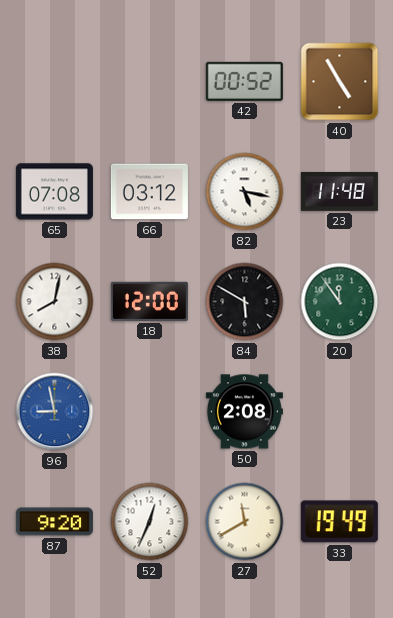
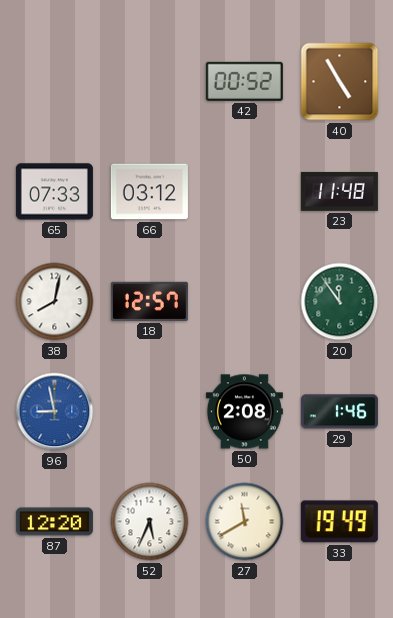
65: 07:08 -> 07:33
82: 5:17 -> none
18: 12:00 -> 12:57
84: 5:50 -> none
29: none -> 1:46
87: 9:20 -> 12:20
52: 12:34 -> 5:34
